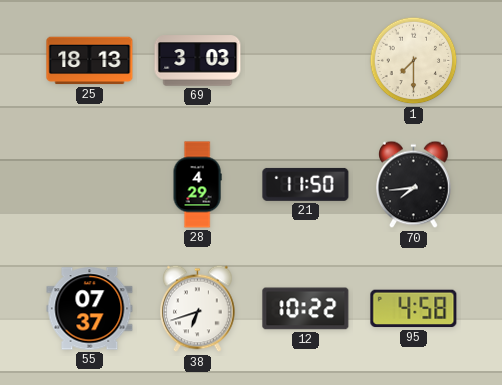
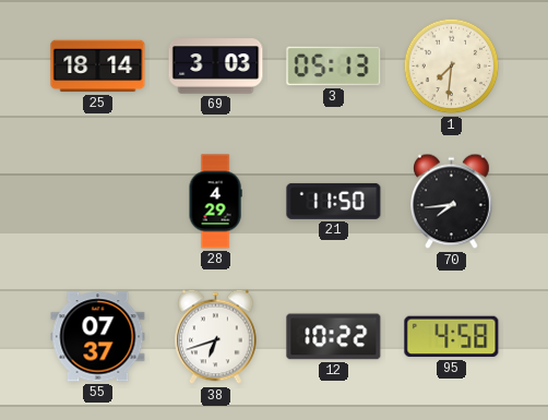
25: 18:13 -> 18:14
3: none -> 05:13
1: 7:30 -> 7:31
